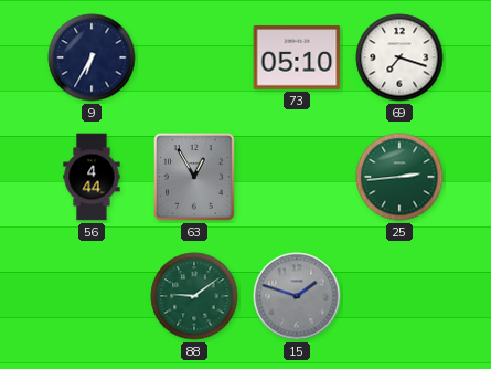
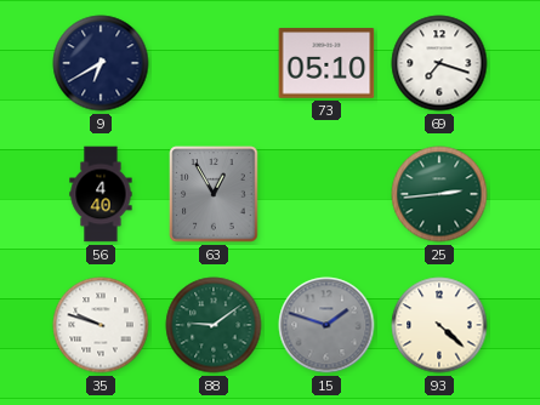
9: 6:35 -> 6:40
56: 4:44 -> 4:40
35: none -> 9:48
93: none -> 4:22
